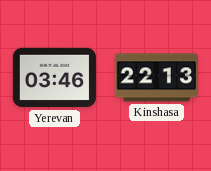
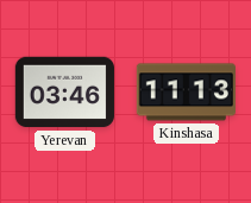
Kinshasa: 22:13 -> 11:13
